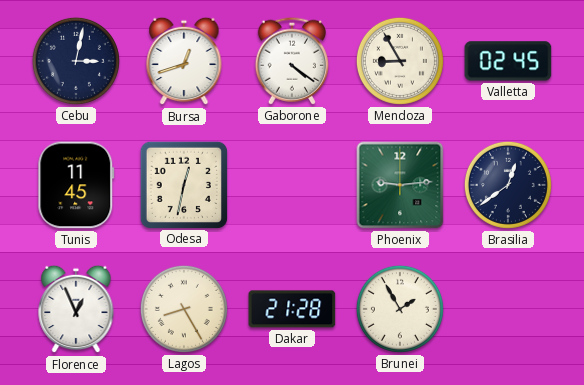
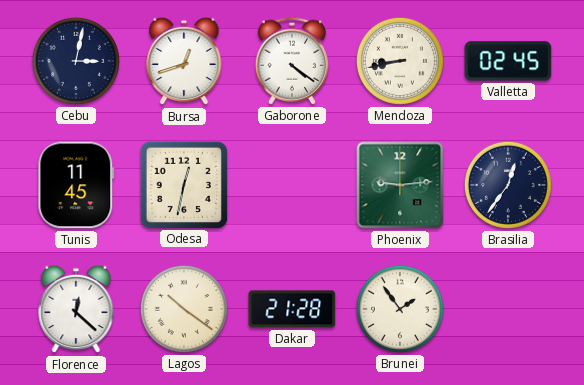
Mendoza: 8:55 -> 8:43
Brasilia: 12:39 -> 12:36
Florence: 12:56 -> 12:22
Lagos: 8:25 -> 10:21
Brunei: 1:55 -> 1:54
